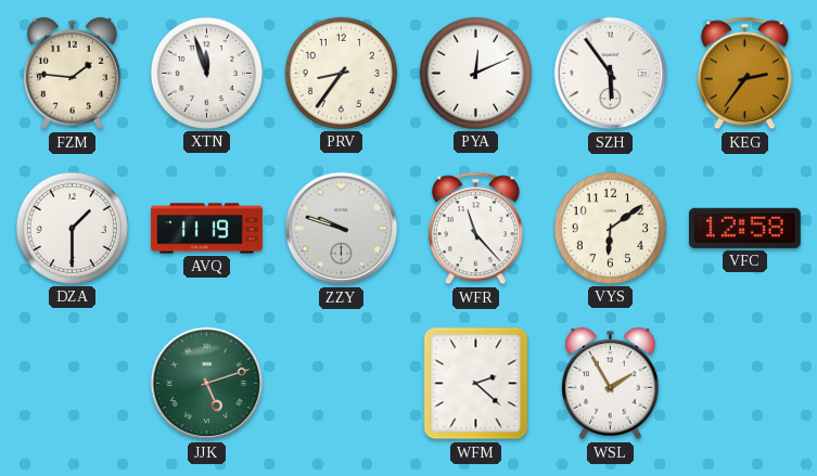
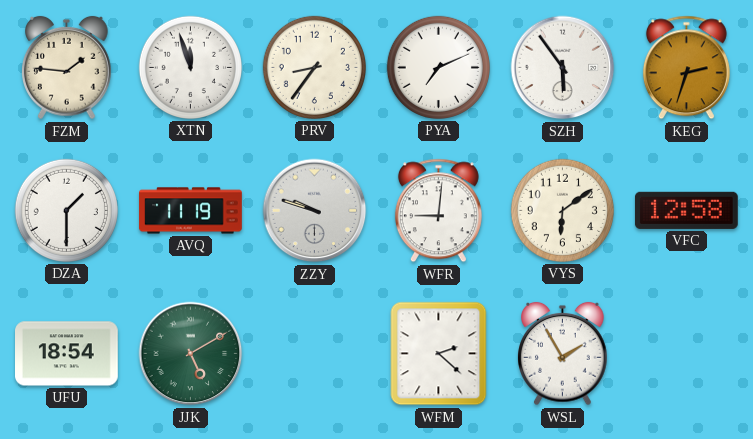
PYA: 12:11 -> 7:11
KEG: 2:36 -> 2:33
WFR: 11:23 -> 9:01
UFU: none -> 18:54
JJK: 5:12 -> 5:10
